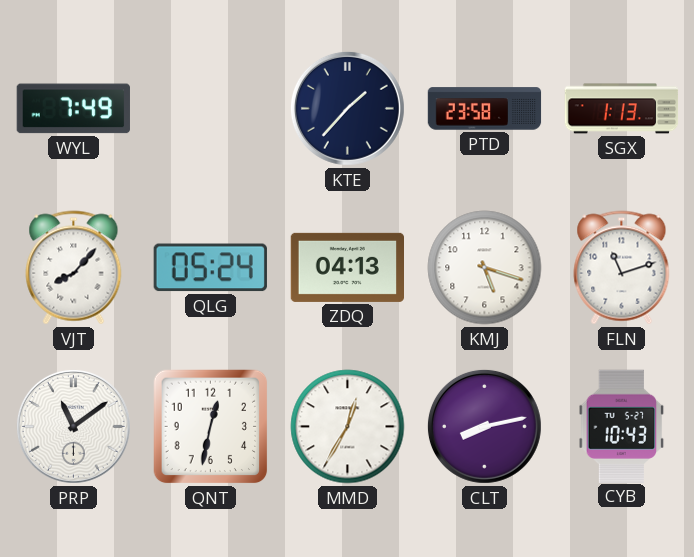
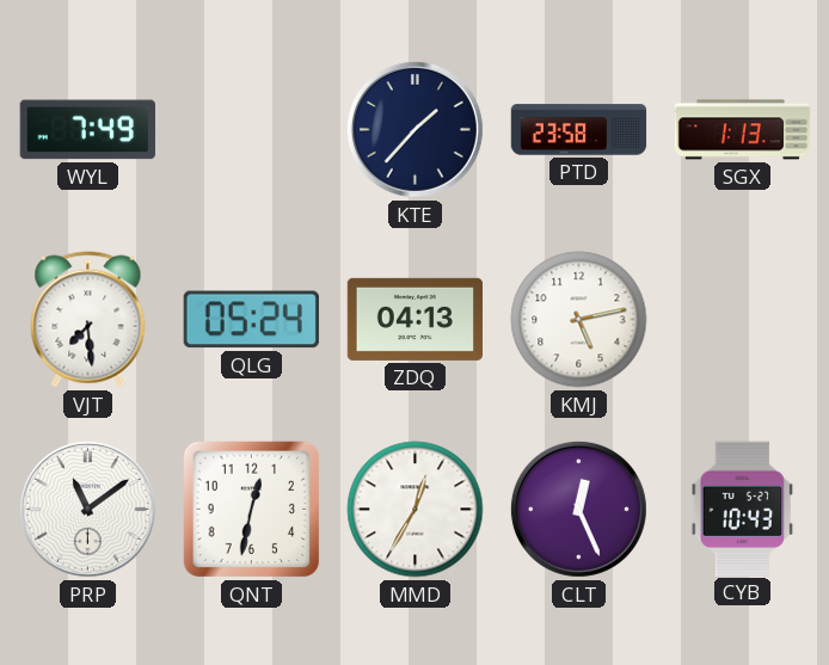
VJT: 8:07 -> 7:29
KMJ: 5:18 -> 5:13
FLN: 11:12 -> none
CLT: 8:13 -> 12:26
